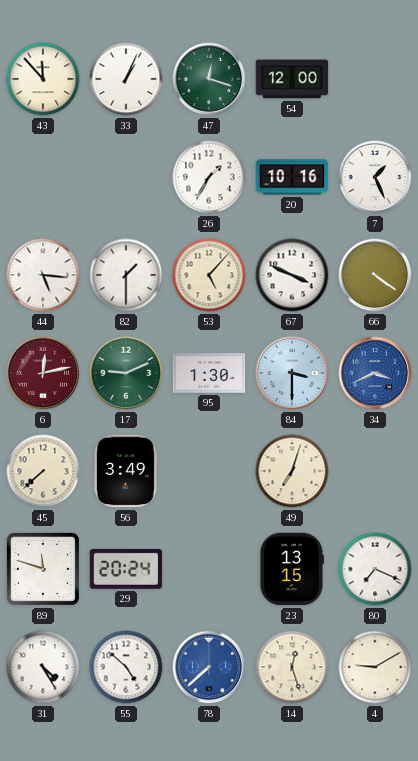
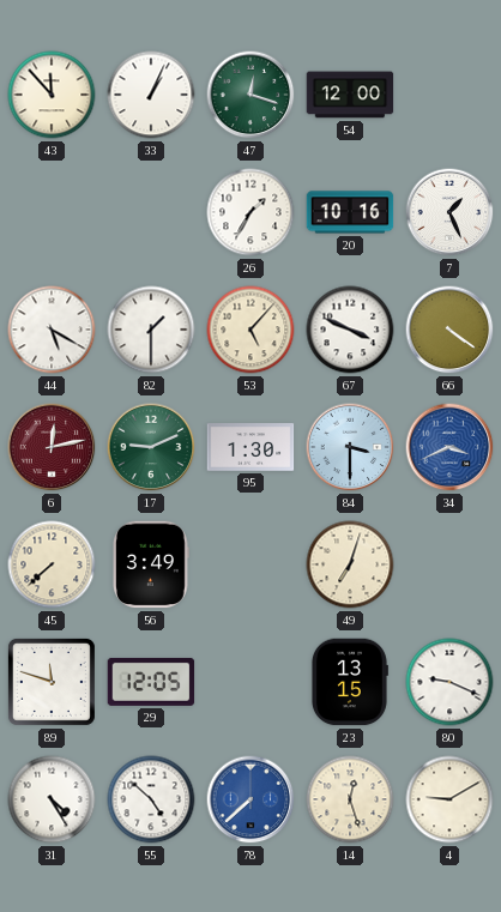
44: 5:16 -> 5:20
29: 20:24 -> 12:05
80: 7:19 -> 9:19
